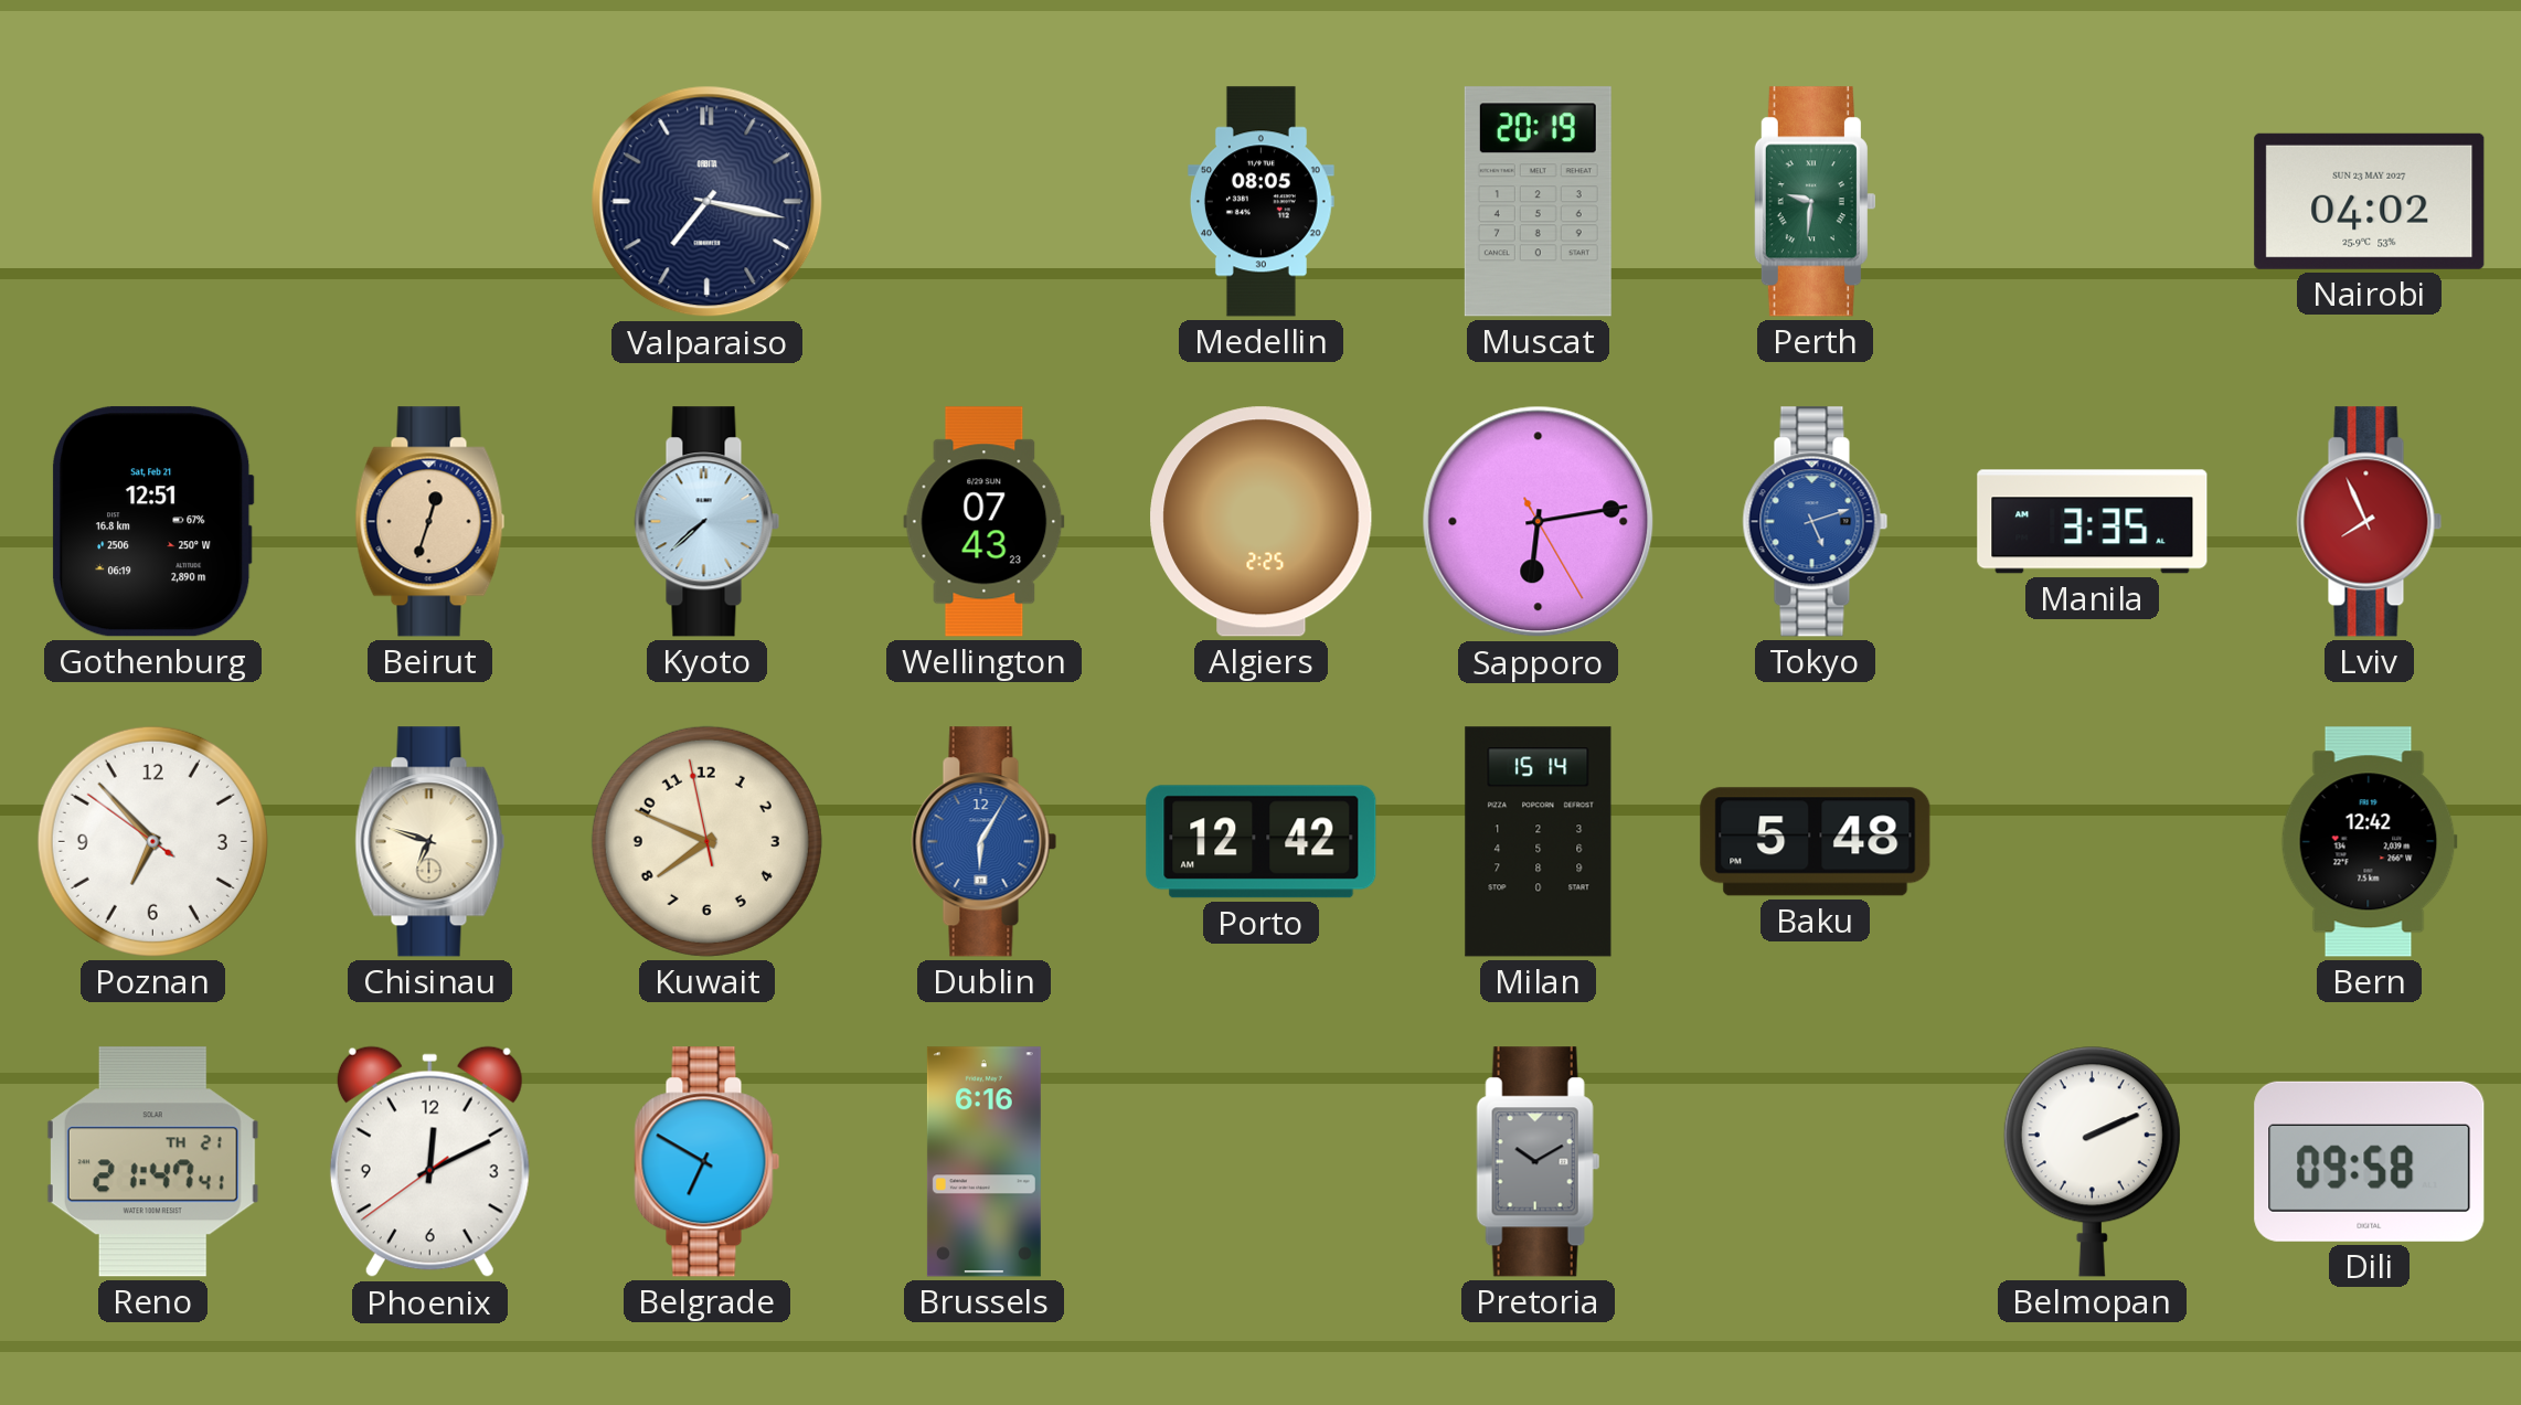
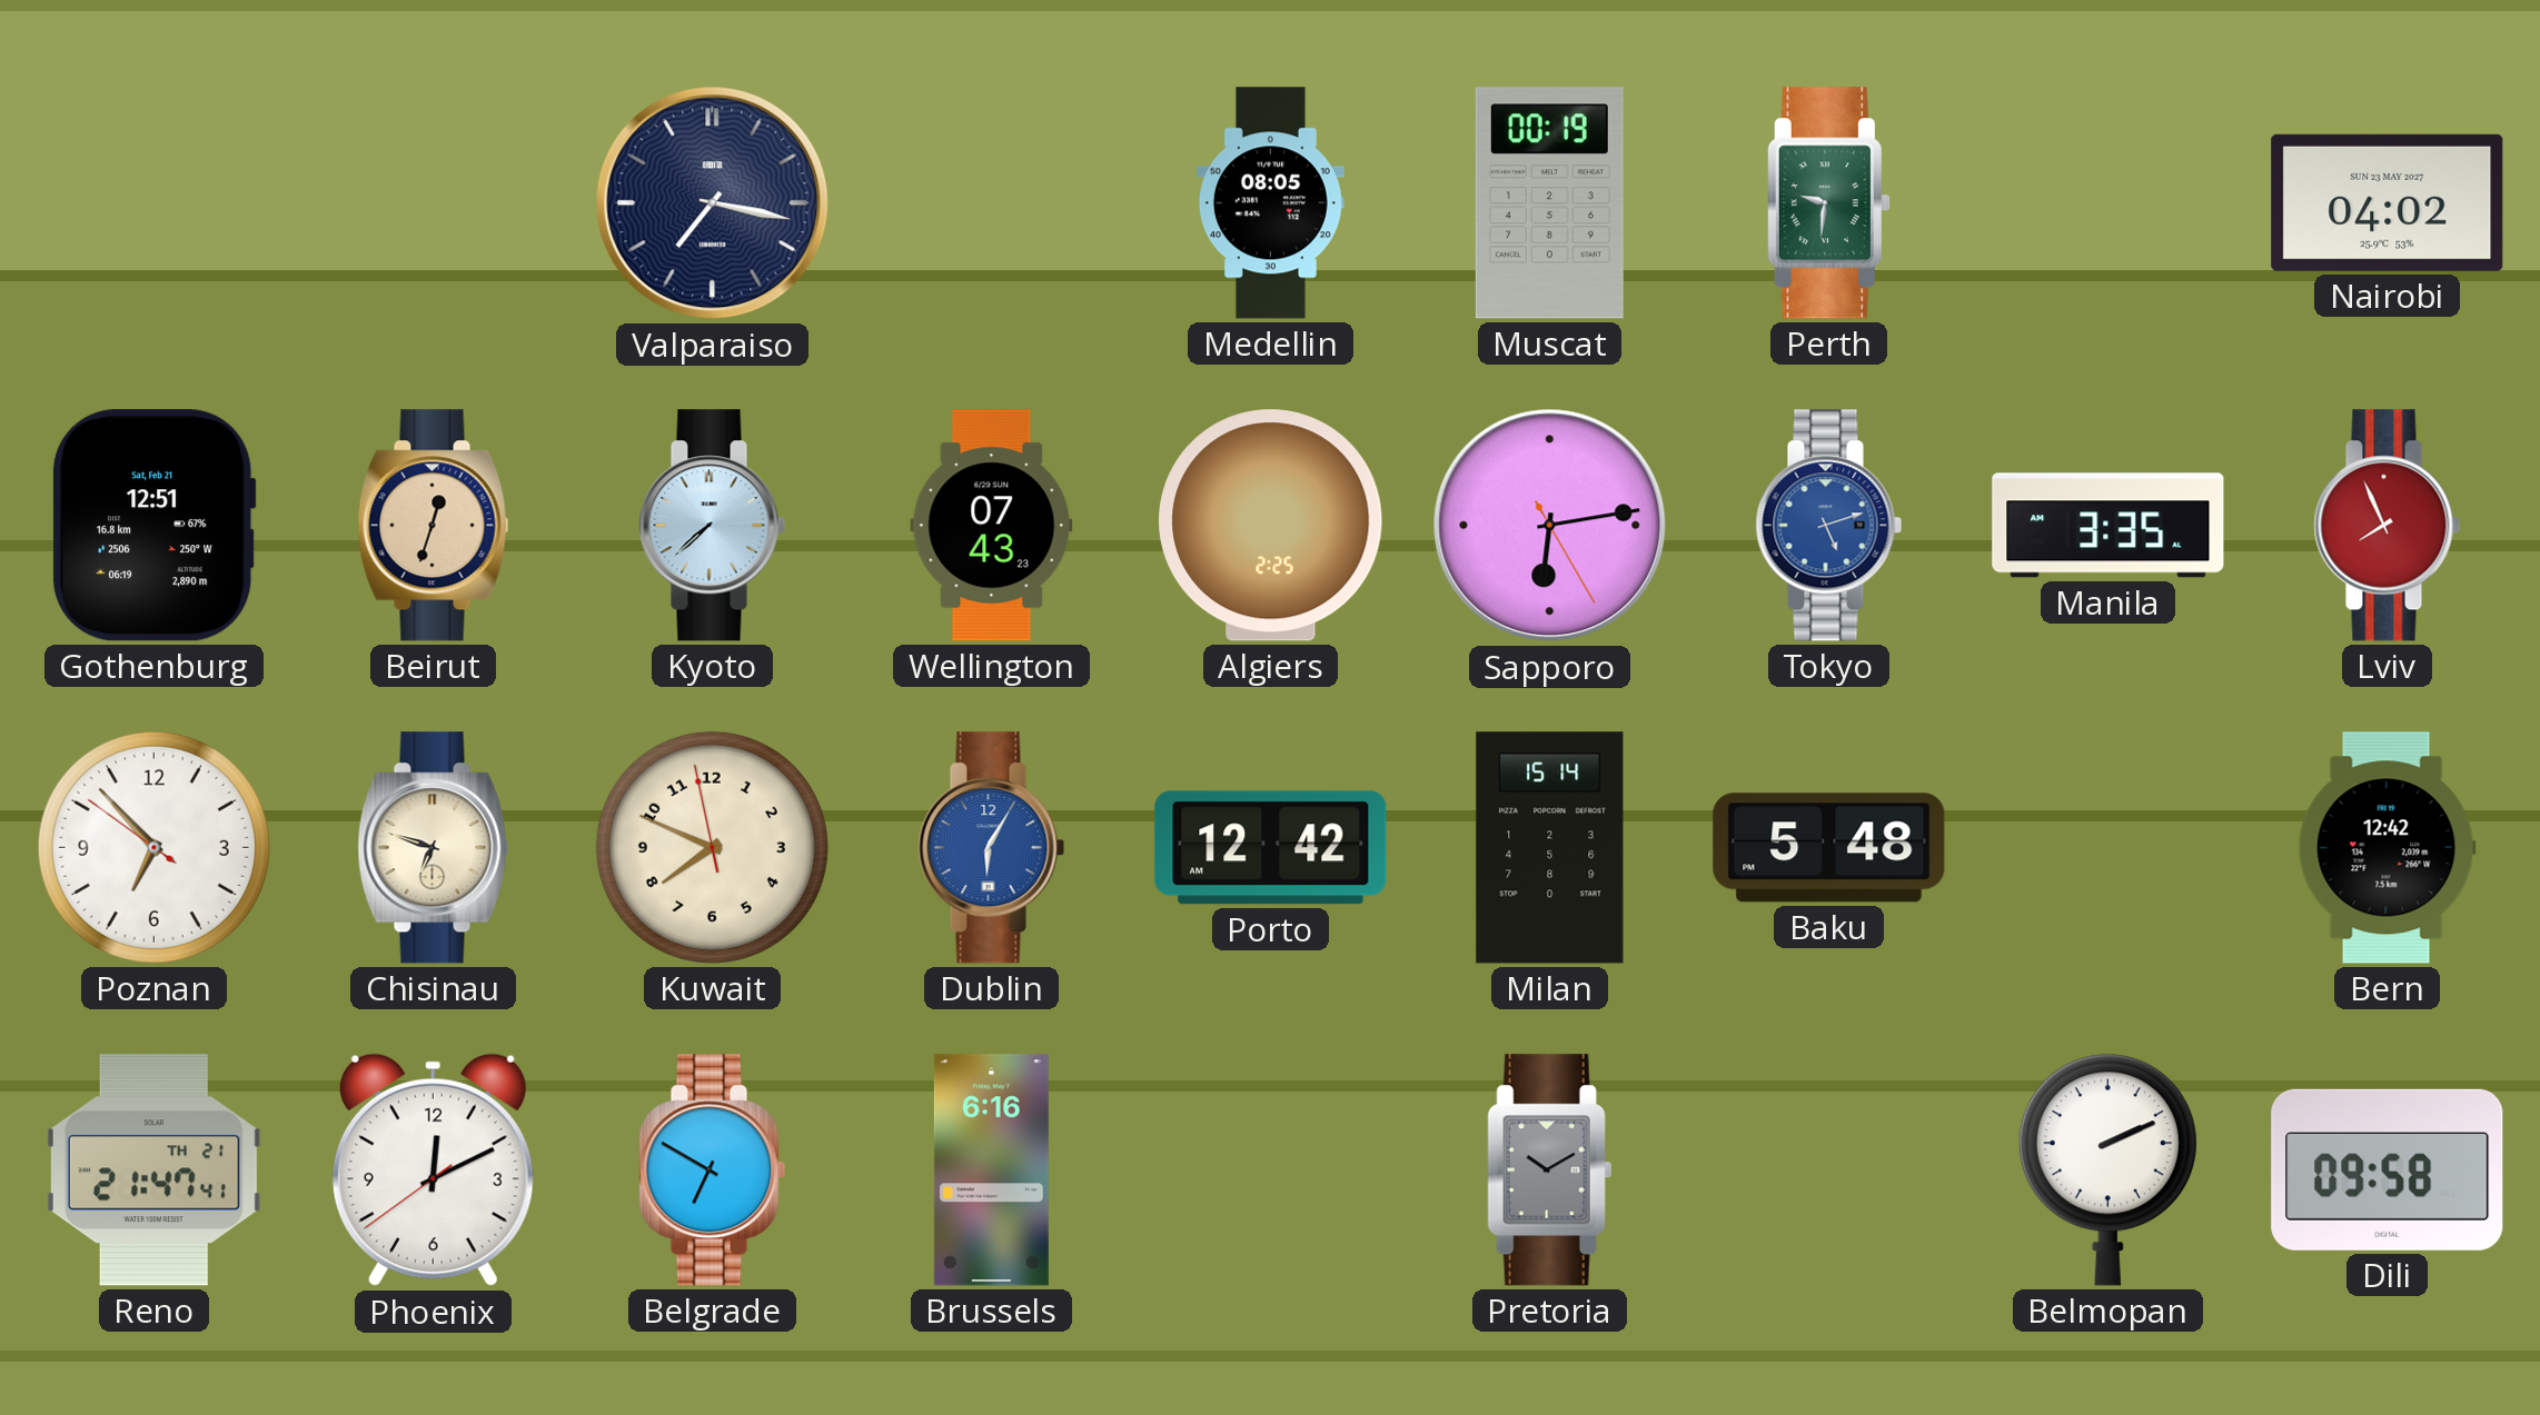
Muscat: 20:19 -> 00:19
